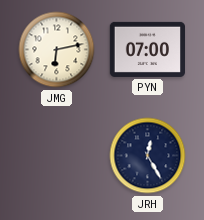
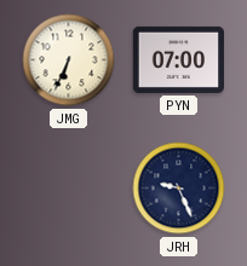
JMG: 6:13 -> 6:34
JRH: 12:25 -> 9:26
